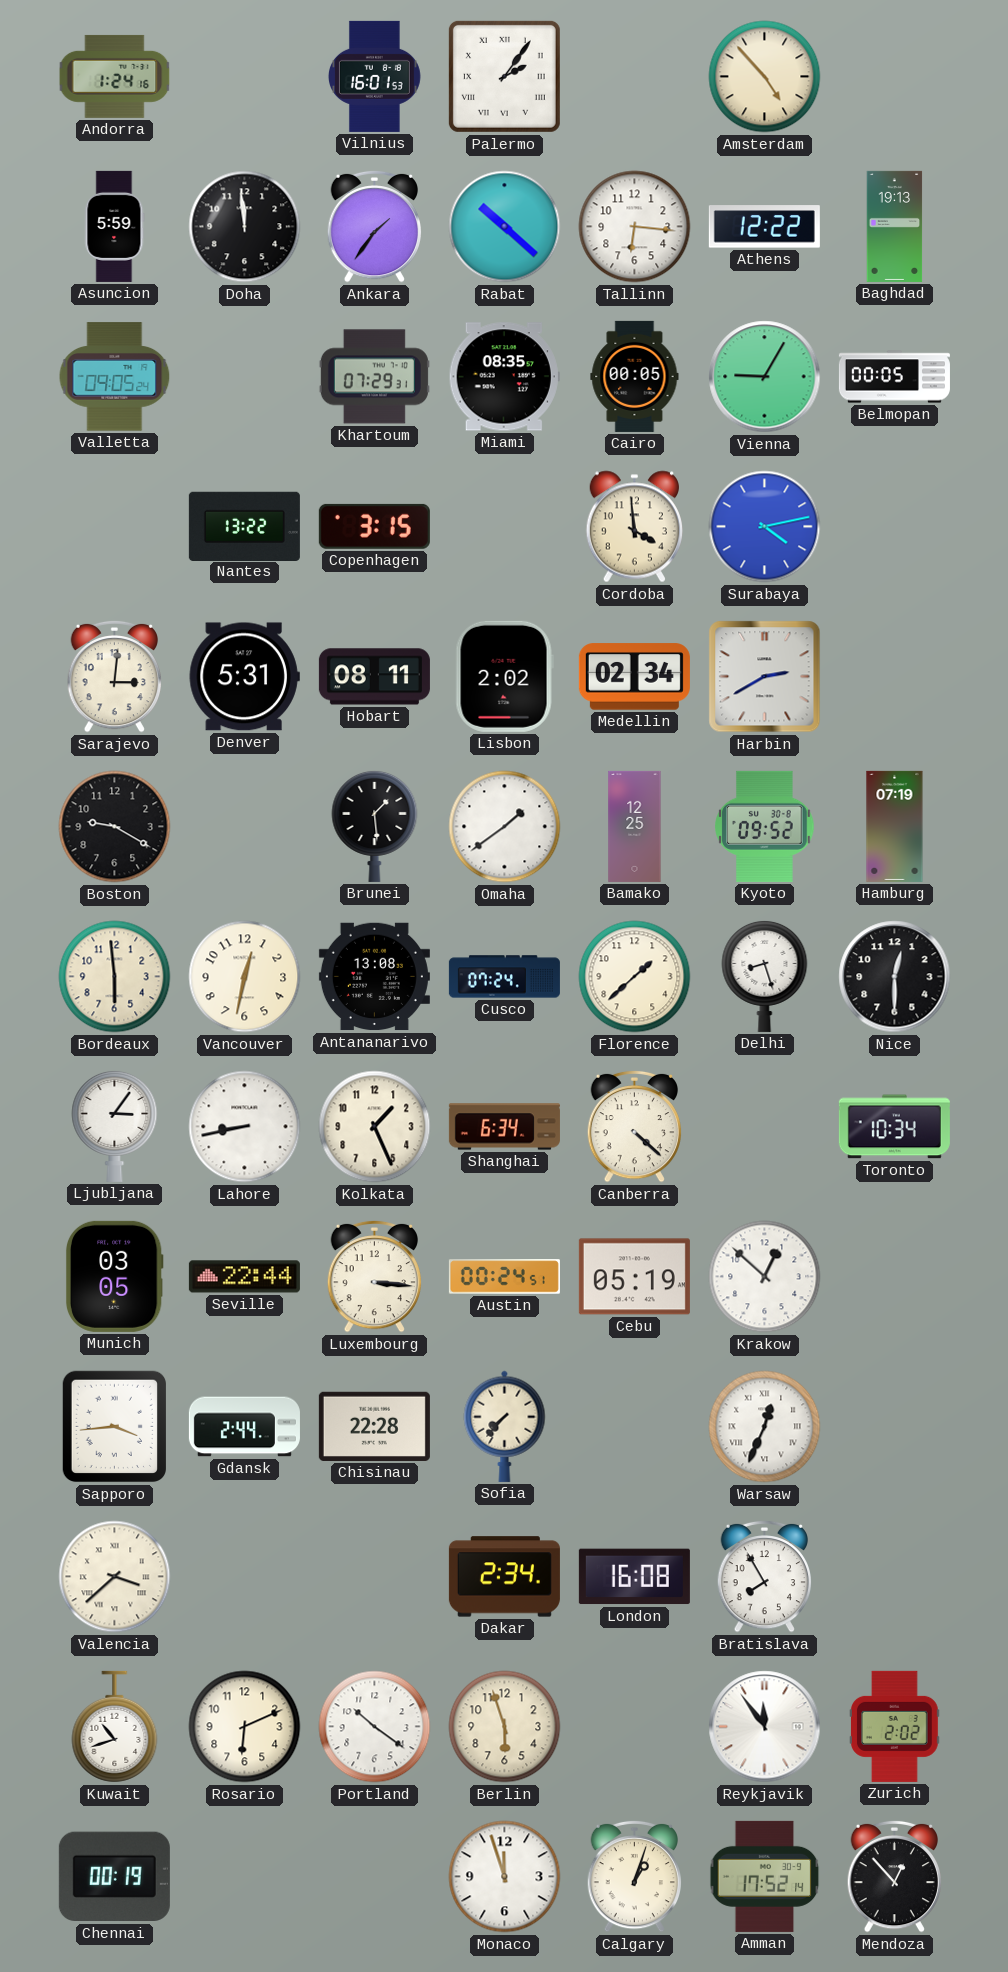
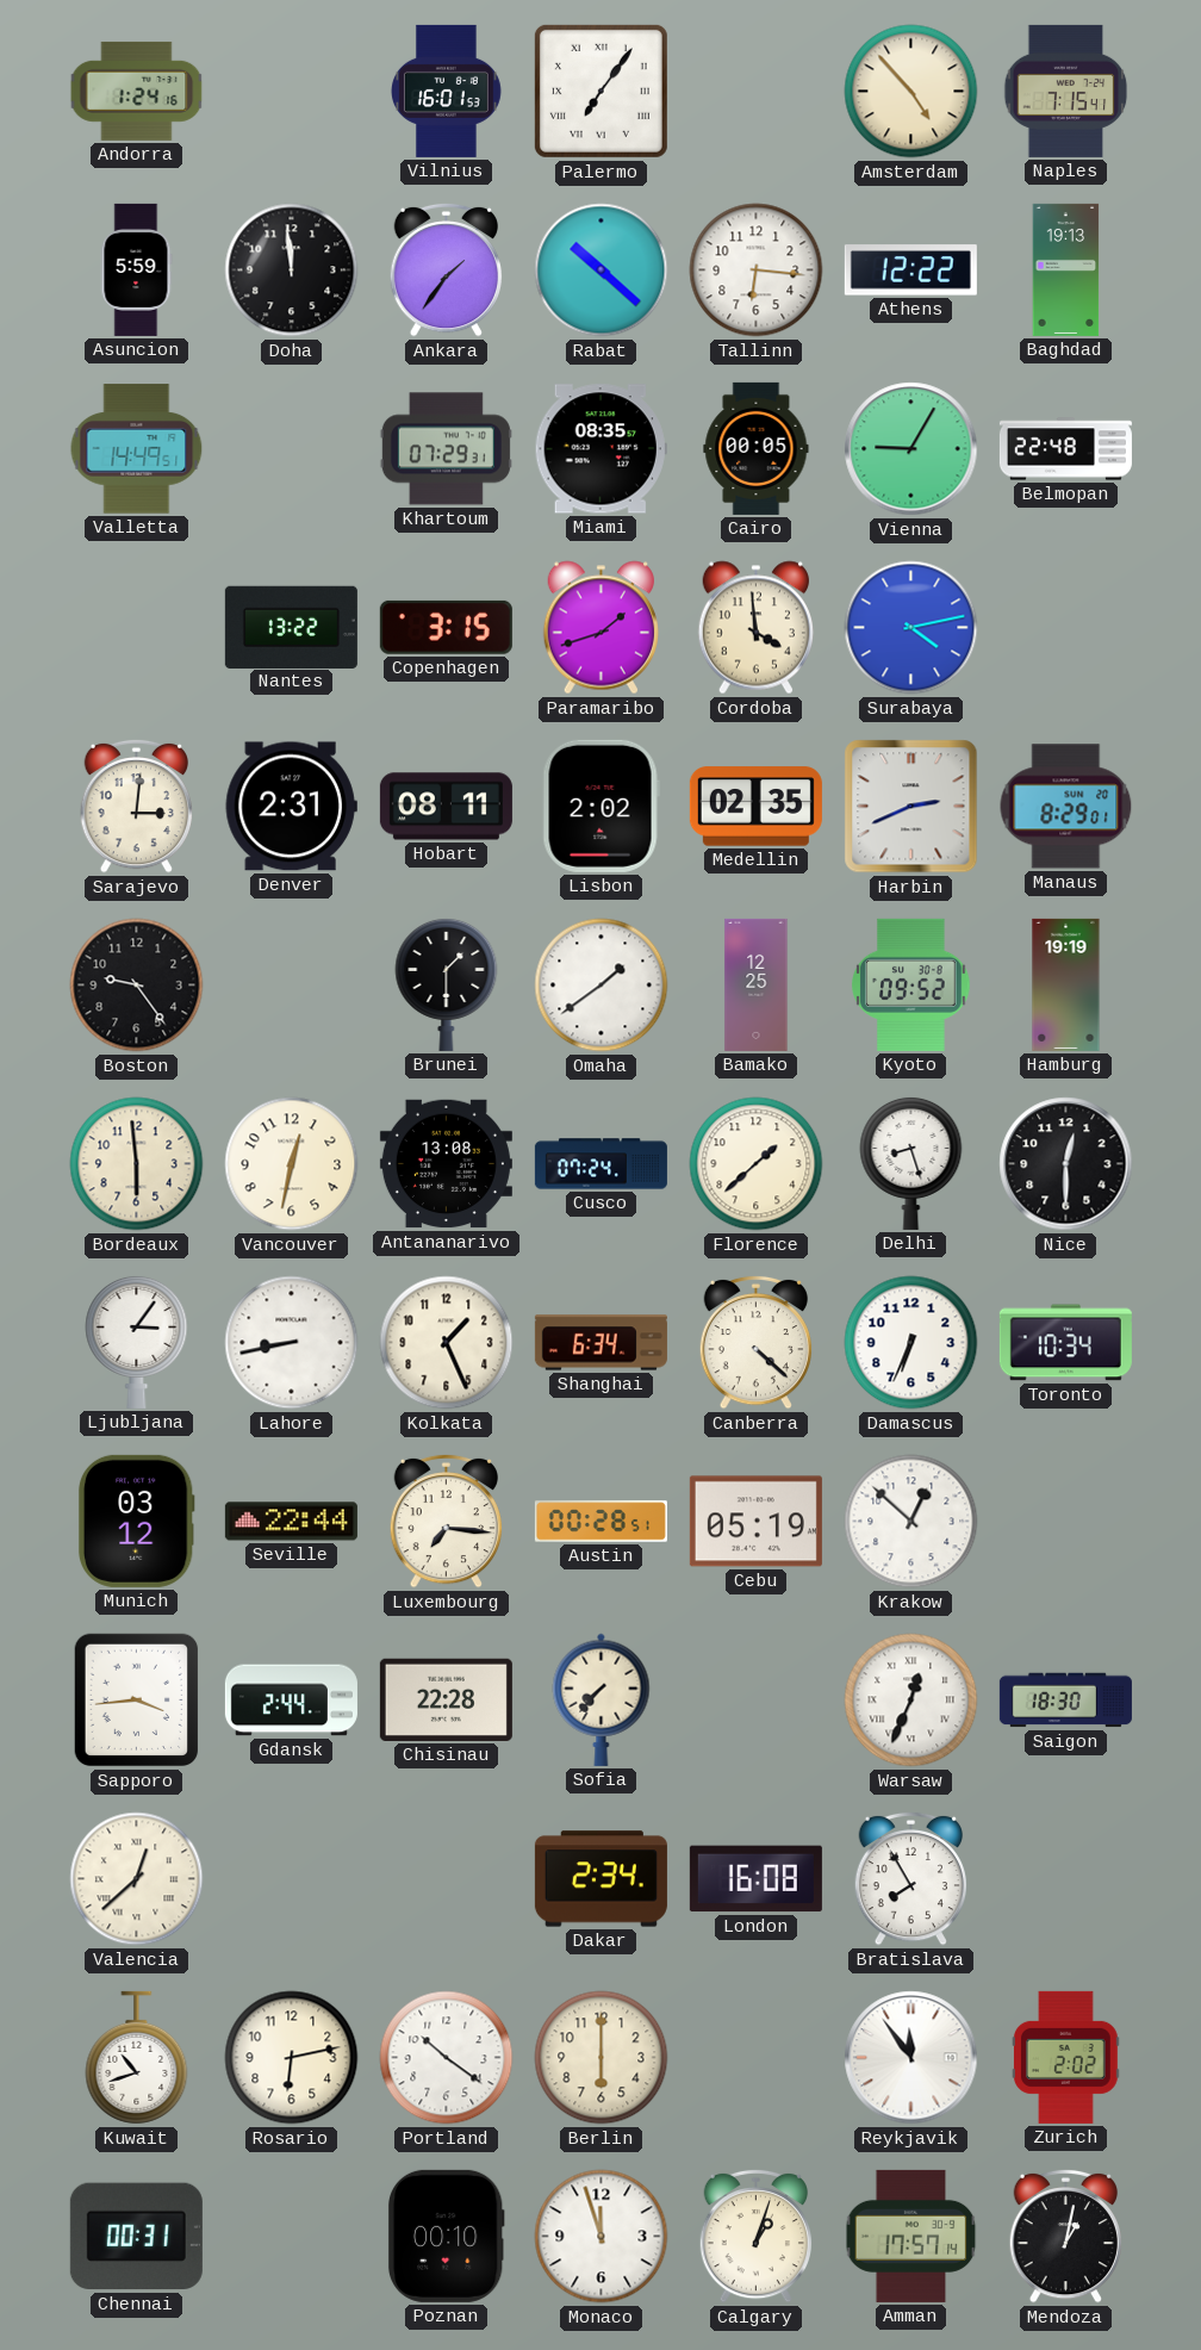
Palermo: 2:06 -> 7:06
Naples: none -> 7:15
Valletta: 09:05 -> 14:49
Belmopan: 00:05 -> 22:48
Paramaribo: none -> 1:42
Denver: 5:31 -> 2:31
Medellin: 02:34 -> 02:35
Harbin: 2:40 -> 2:41
Manaus: none -> 8:29
Boston: 9:20 -> 9:24
Brunei: 1:29 -> 1:30
Hamburg: 07:19 -> 19:19
Damascus: none -> 6:34
Munich: 03:05 -> 03:12
Luxembourg: 3:16 -> 7:16
Austin: 00:24 -> 00:28
Saigon: none -> 18:30
Valencia: 3:38 -> 12:38
Rosario: 6:11 -> 6:13
Berlin: 5:57 -> 6:00
Chennai: 00:19 -> 00:31
Poznan: none -> 00:10
Amman: 17:52 -> 17:57
Mendoza: 12:53 -> 1:02
